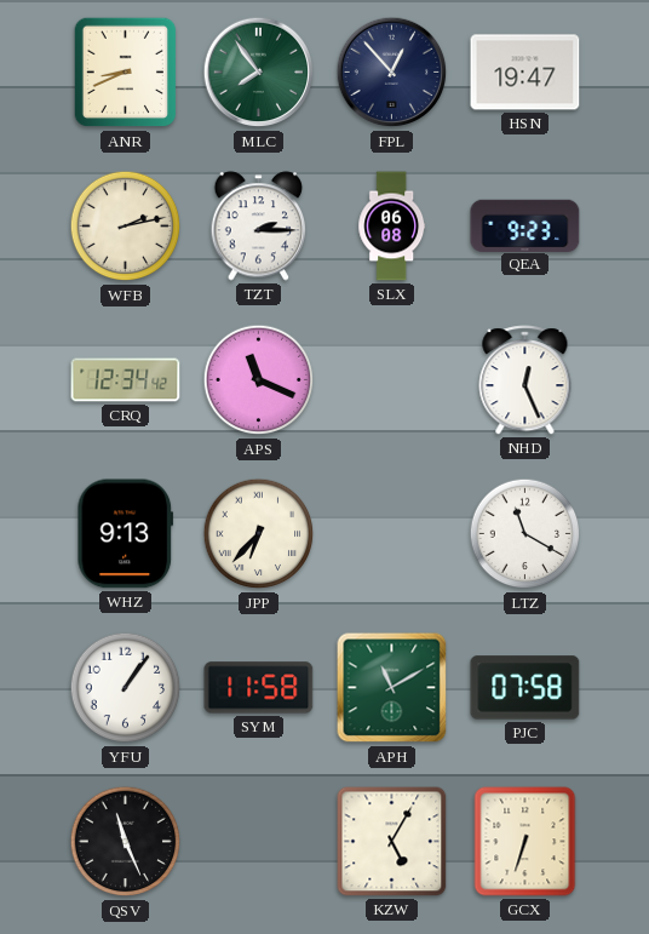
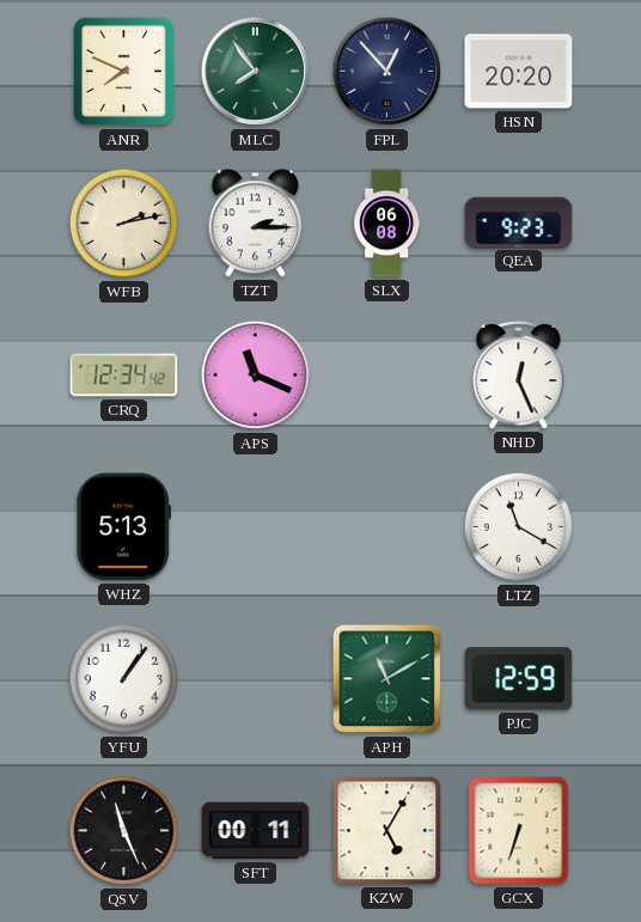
ANR: 8:41 -> 7:49
HSN: 19:47 -> 20:20
WHZ: 9:13 -> 5:13
JPP: 6:37 -> none
SYM: 11:58 -> none
PJC: 07:58 -> 12:59
SFT: none -> 00:11
